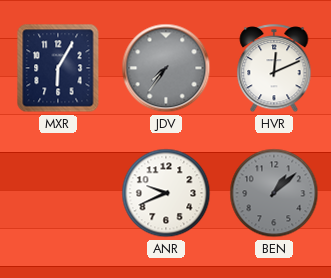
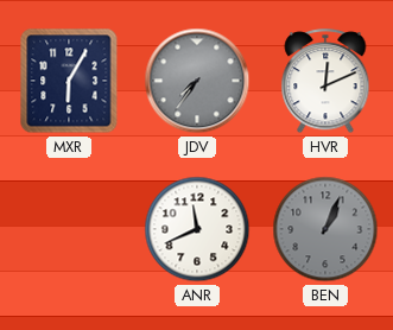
ANR: 9:41 -> 11:41
BEN: 1:08 -> 1:04
